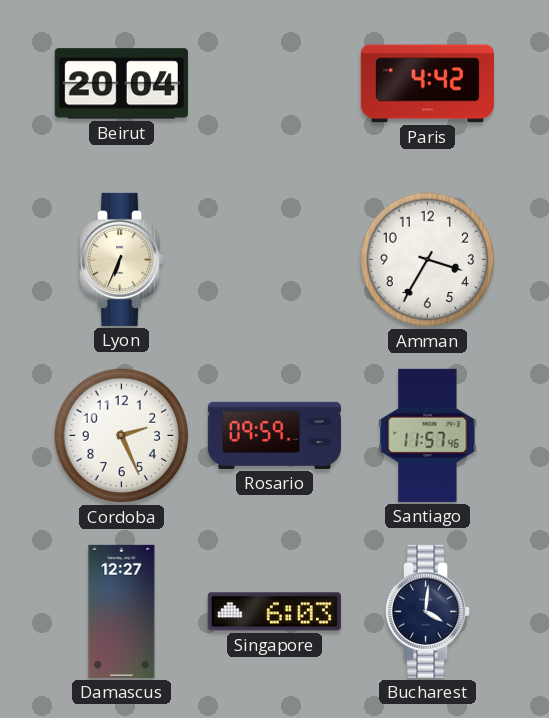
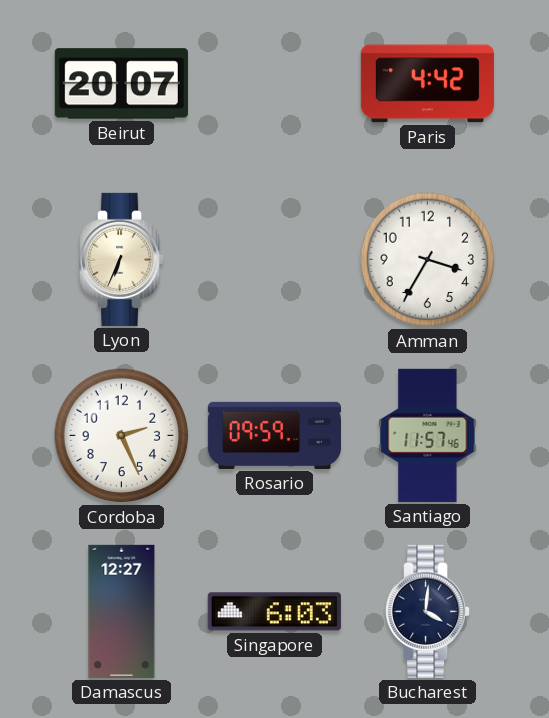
Beirut: 20:04 -> 20:07
